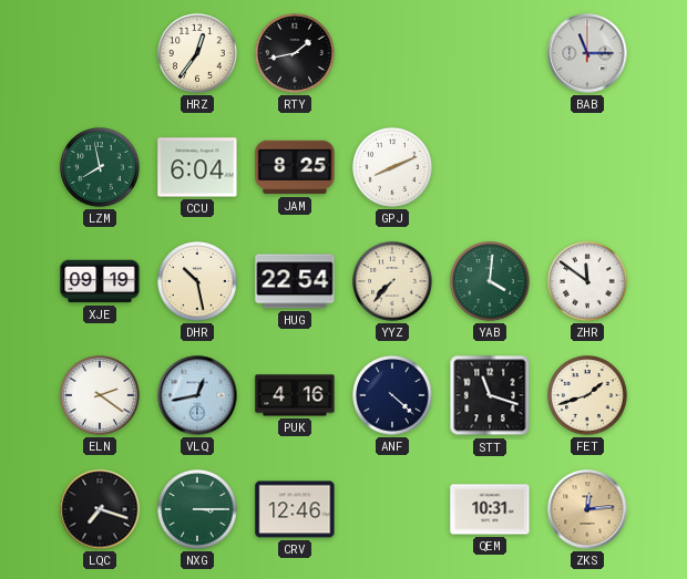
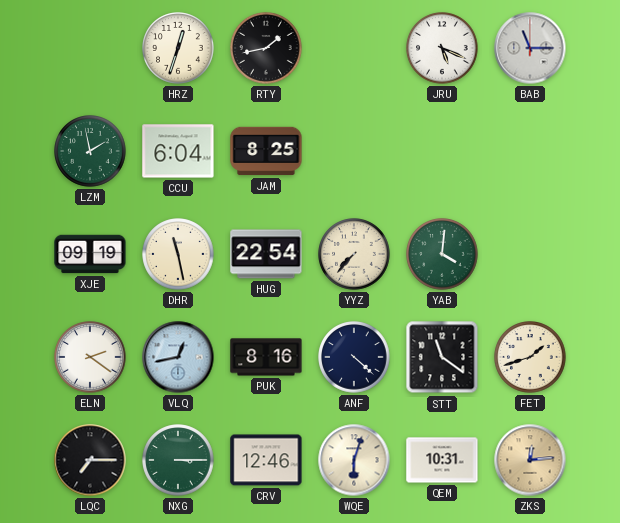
HRZ: 12:36 -> 12:33
JRU: none -> 5:19
LZM: 7:58 -> 1:58
GPJ: 8:11 -> none
DHR: 10:28 -> 11:28
ZHR: 11:51 -> none
PUK: 4:16 -> 8:16
STT: 11:18 -> 11:21
LQC: 7:18 -> 7:15
WQE: none -> 6:03
